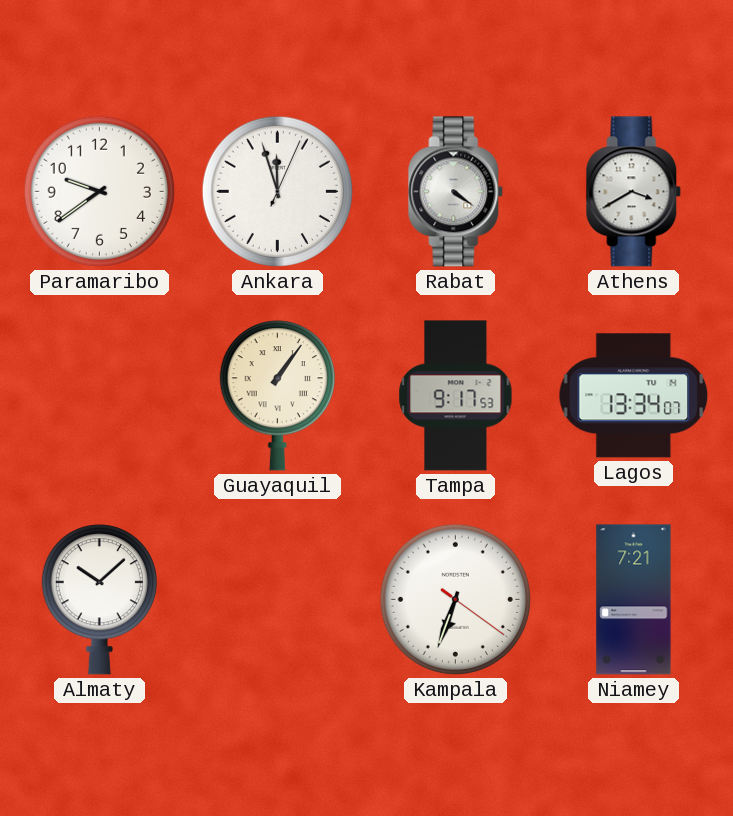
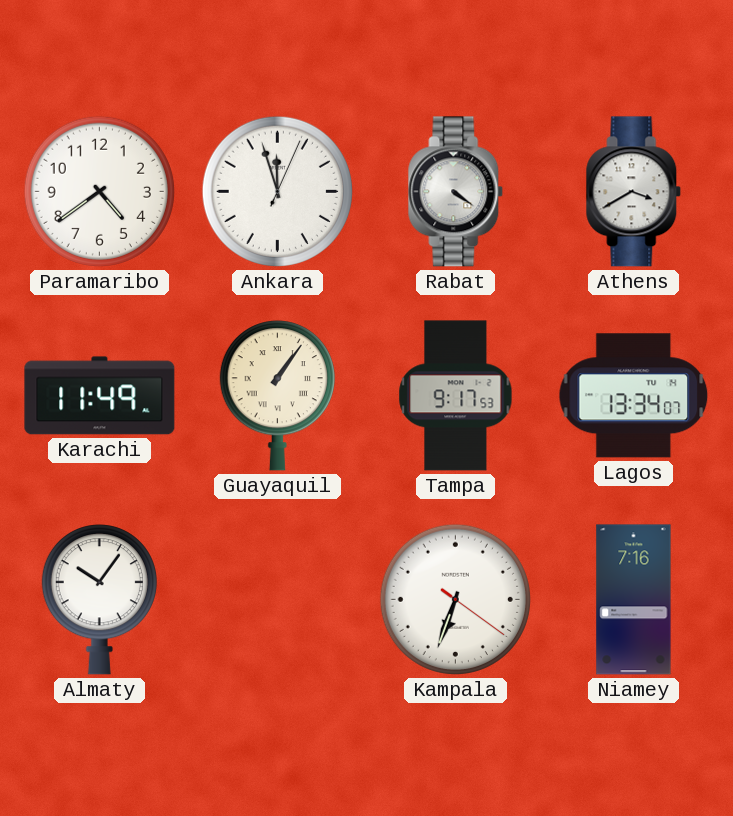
Paramaribo: 9:39 -> 4:39
Karachi: none -> 11:49
Almaty: 10:08 -> 10:06
Niamey: 7:21 -> 7:16
